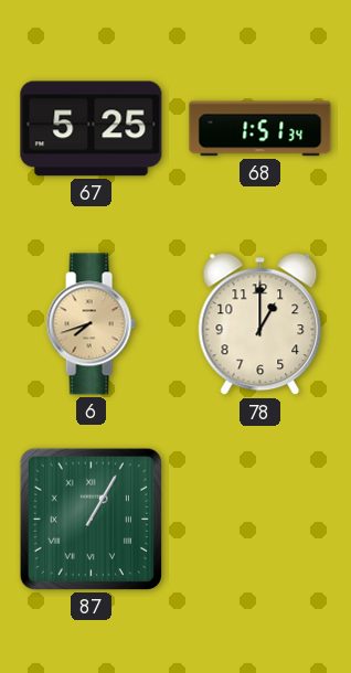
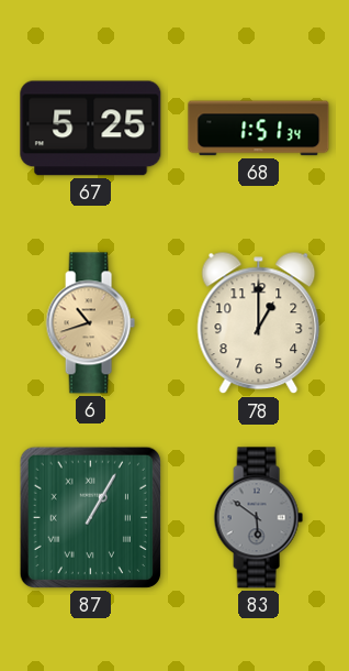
6: 7:42 -> 10:42
83: none -> 5:51
